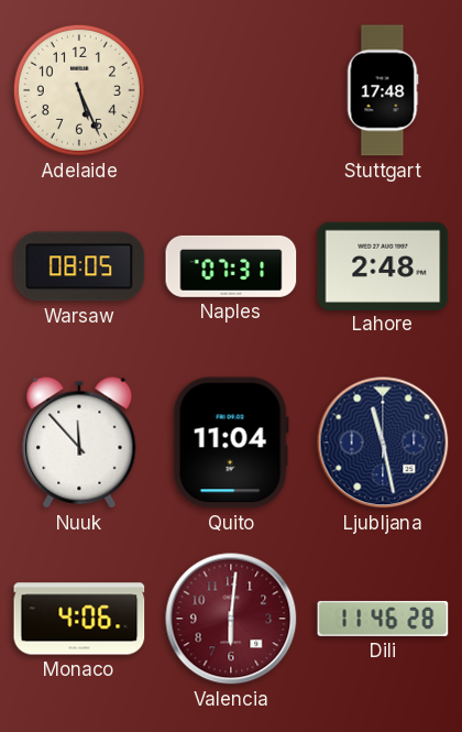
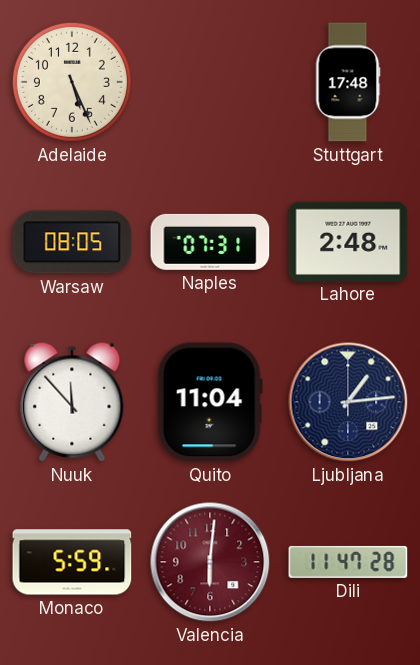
Ljubljana: 11:28 -> 1:14
Monaco: 4:06 -> 5:59
Dili: 11:46 -> 11:47
